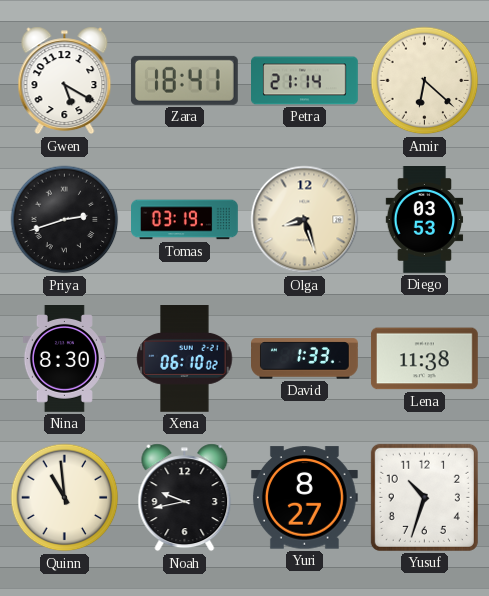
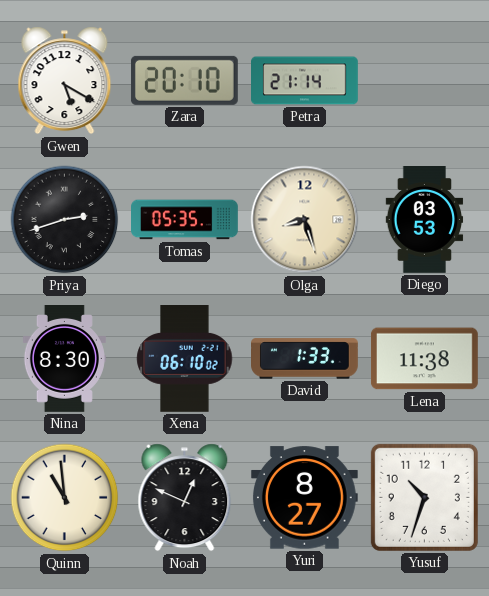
Zara: 18:41 -> 20:10
Amir: 6:22 -> none
Tomas: 03:19 -> 05:35
Noah: 9:43 -> 12:49
